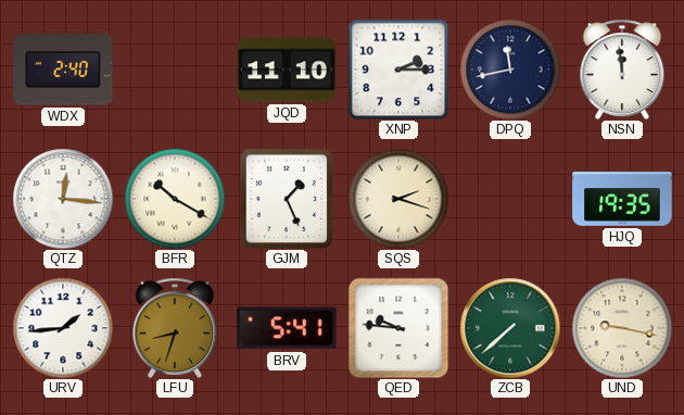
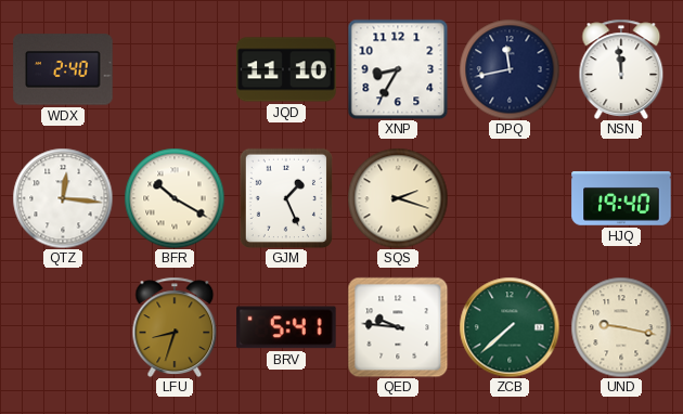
XNP: 2:15 -> 8:35
HJQ: 19:35 -> 19:40
URV: 1:44 -> none
